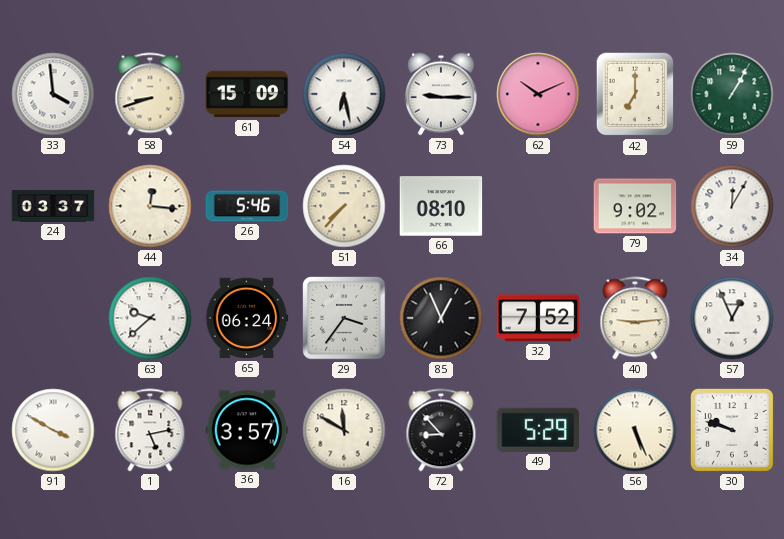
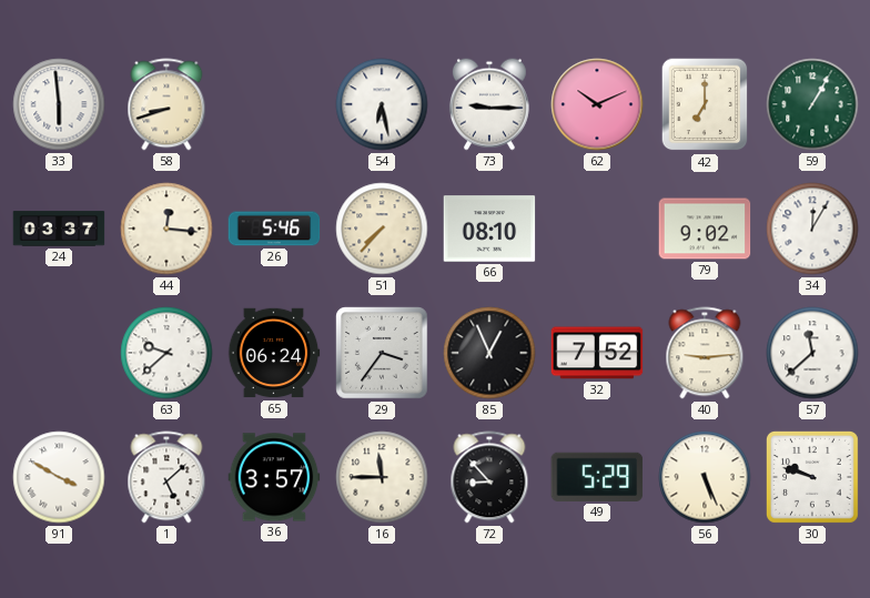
33: 3:59 -> 5:59
61: 15:09 -> none
57: 12:56 -> 11:38
1: 5:13 -> 5:08
16: 11:50 -> 11:45
